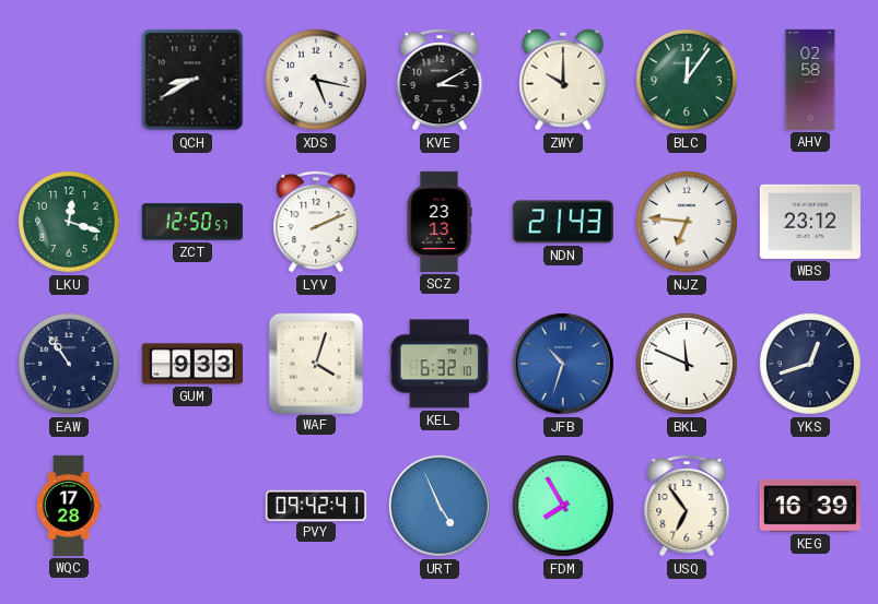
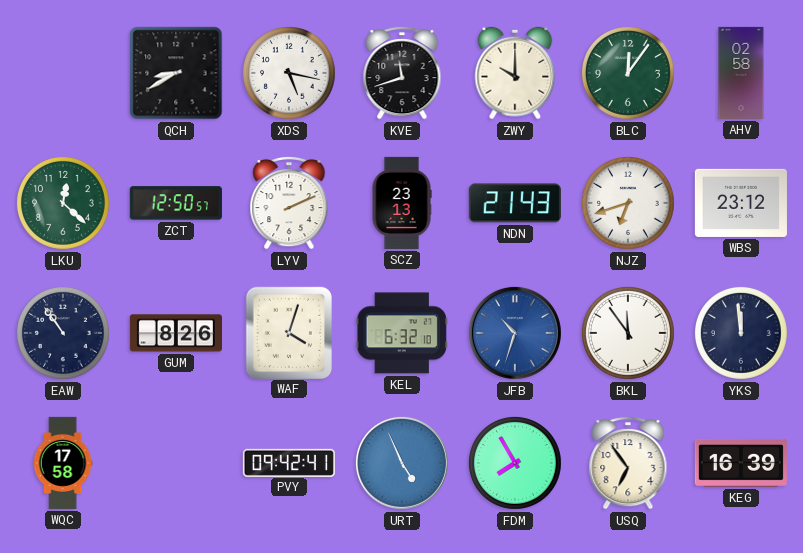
KVE: 3:10 -> 11:42
LKU: 12:18 -> 12:22
NJZ: 6:46 -> 6:42
GUM: 9:33 -> 8:26
BKL: 11:49 -> 11:54
YKS: 12:42 -> 11:59
WQC: 17:28 -> 17:58
